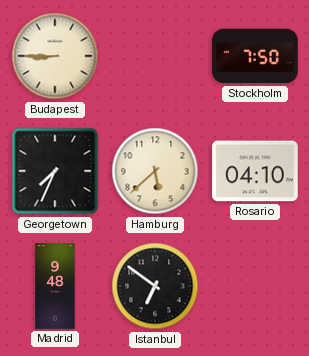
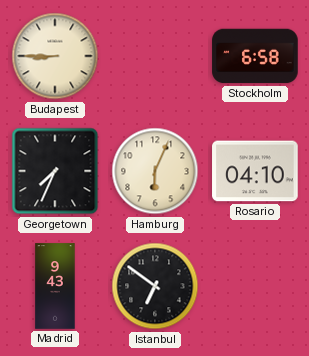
Stockholm: 7:50 -> 6:58
Hamburg: 5:38 -> 6:04
Madrid: 9:48 -> 9:43
